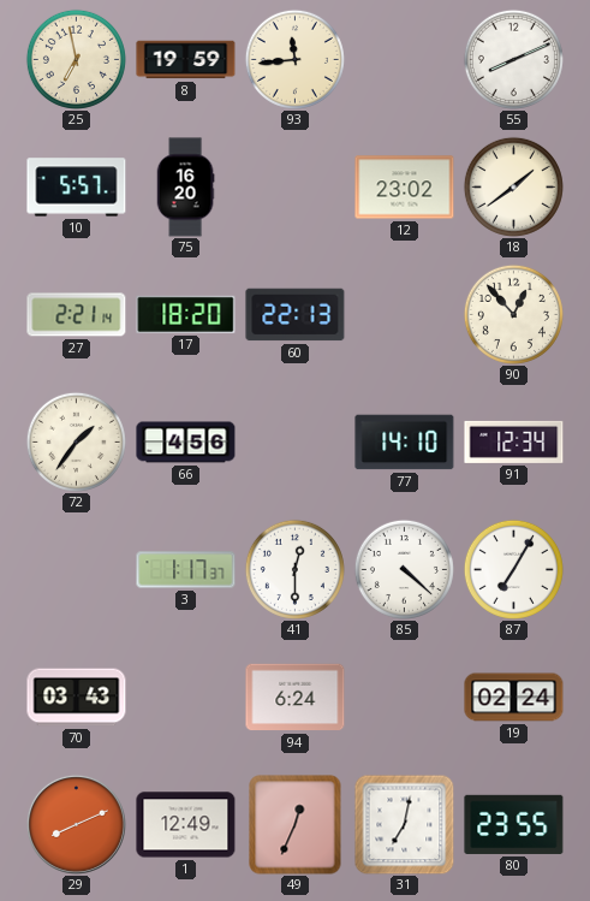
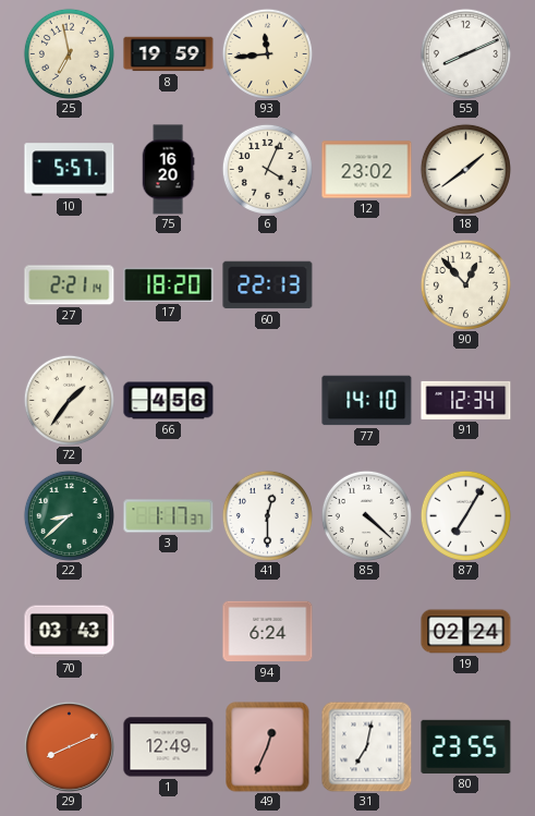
6: none -> 4:04
22: none -> 8:38
